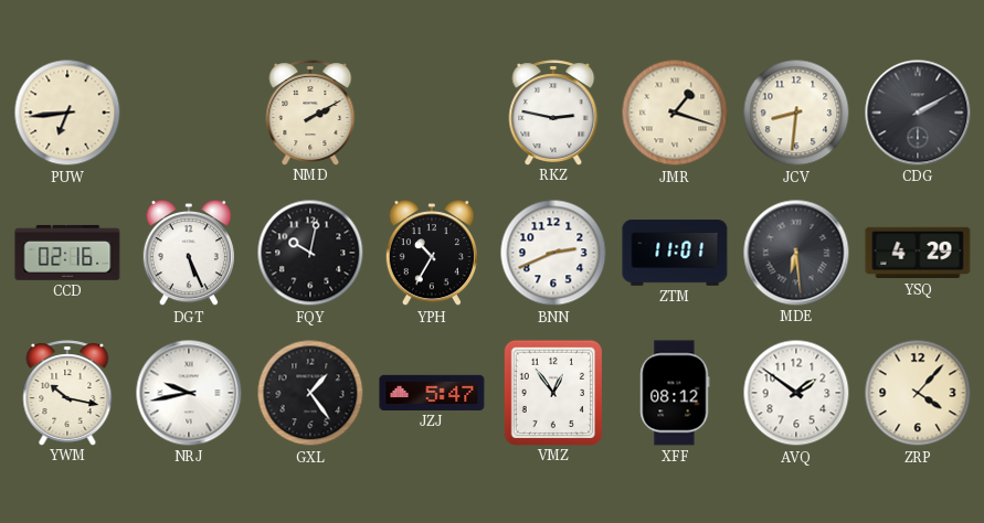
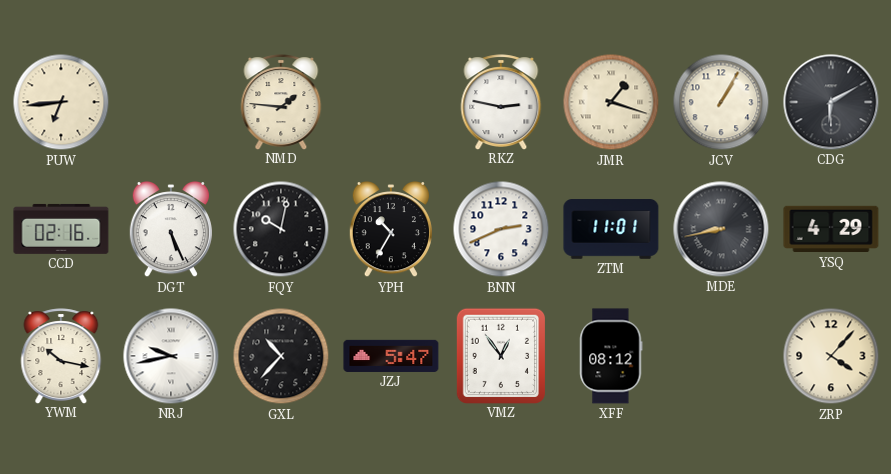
NMD: 2:10 -> 1:46
JCV: 8:31 -> 1:05
CDG: 2:10 -> 6:10
MDE: 6:29 -> 8:43
GXL: 1:24 -> 10:37
AVQ: 1:51 -> none
